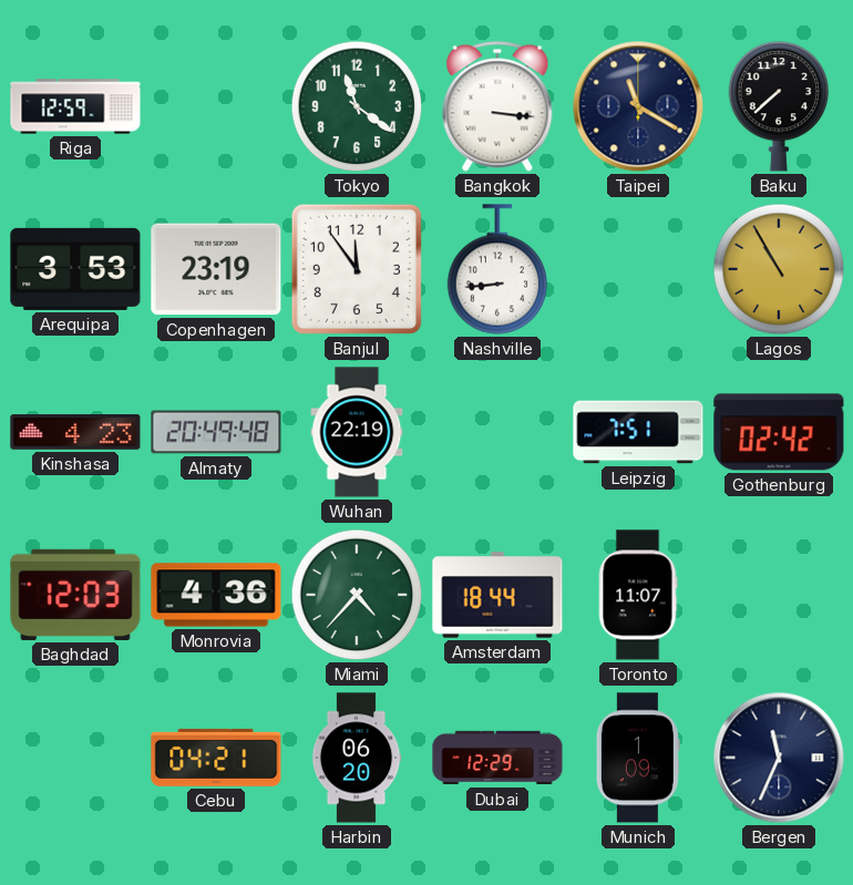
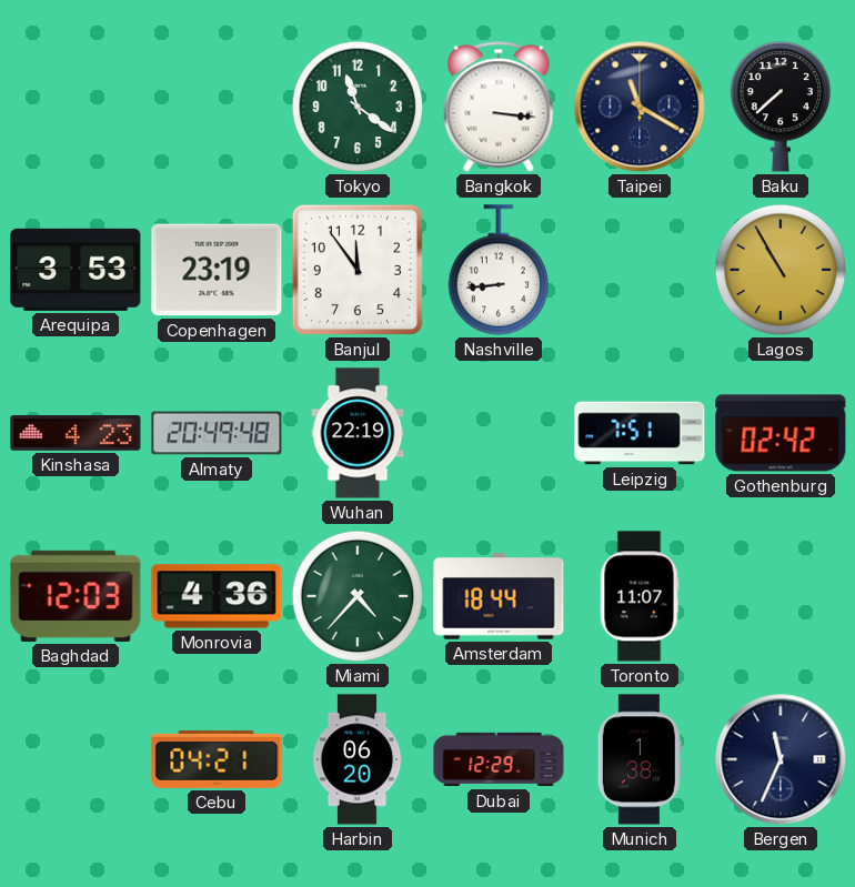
Riga: 12:59 -> none
Munich: 1:09 -> 1:38
